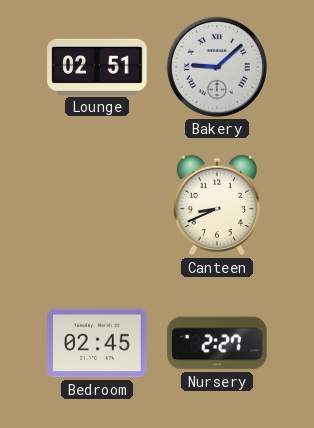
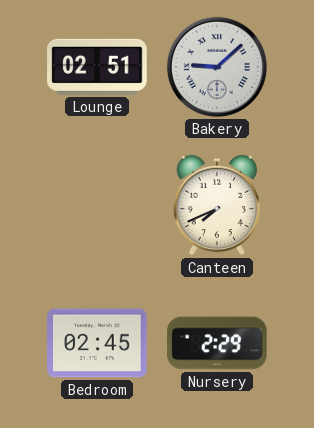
Canteen: 8:41 -> 7:41
Nursery: 2:27 -> 2:29
